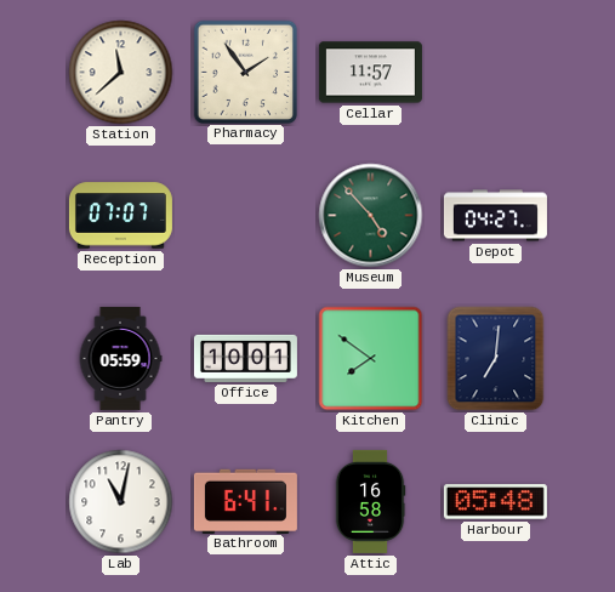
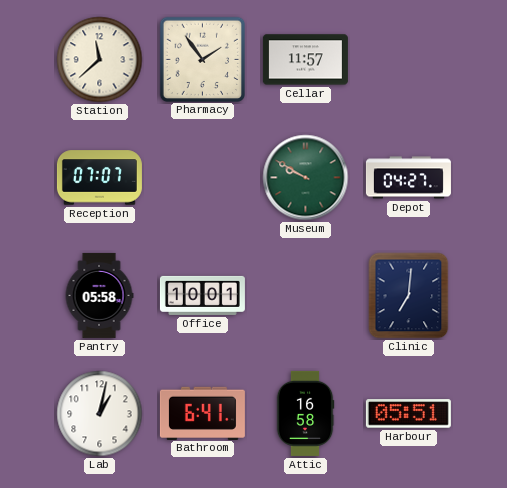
Museum: 4:53 -> 9:50
Pantry: 05:59 -> 05:58
Kitchen: 7:51 -> none
Lab: 11:02 -> 1:02
Harbour: 05:48 -> 05:51
